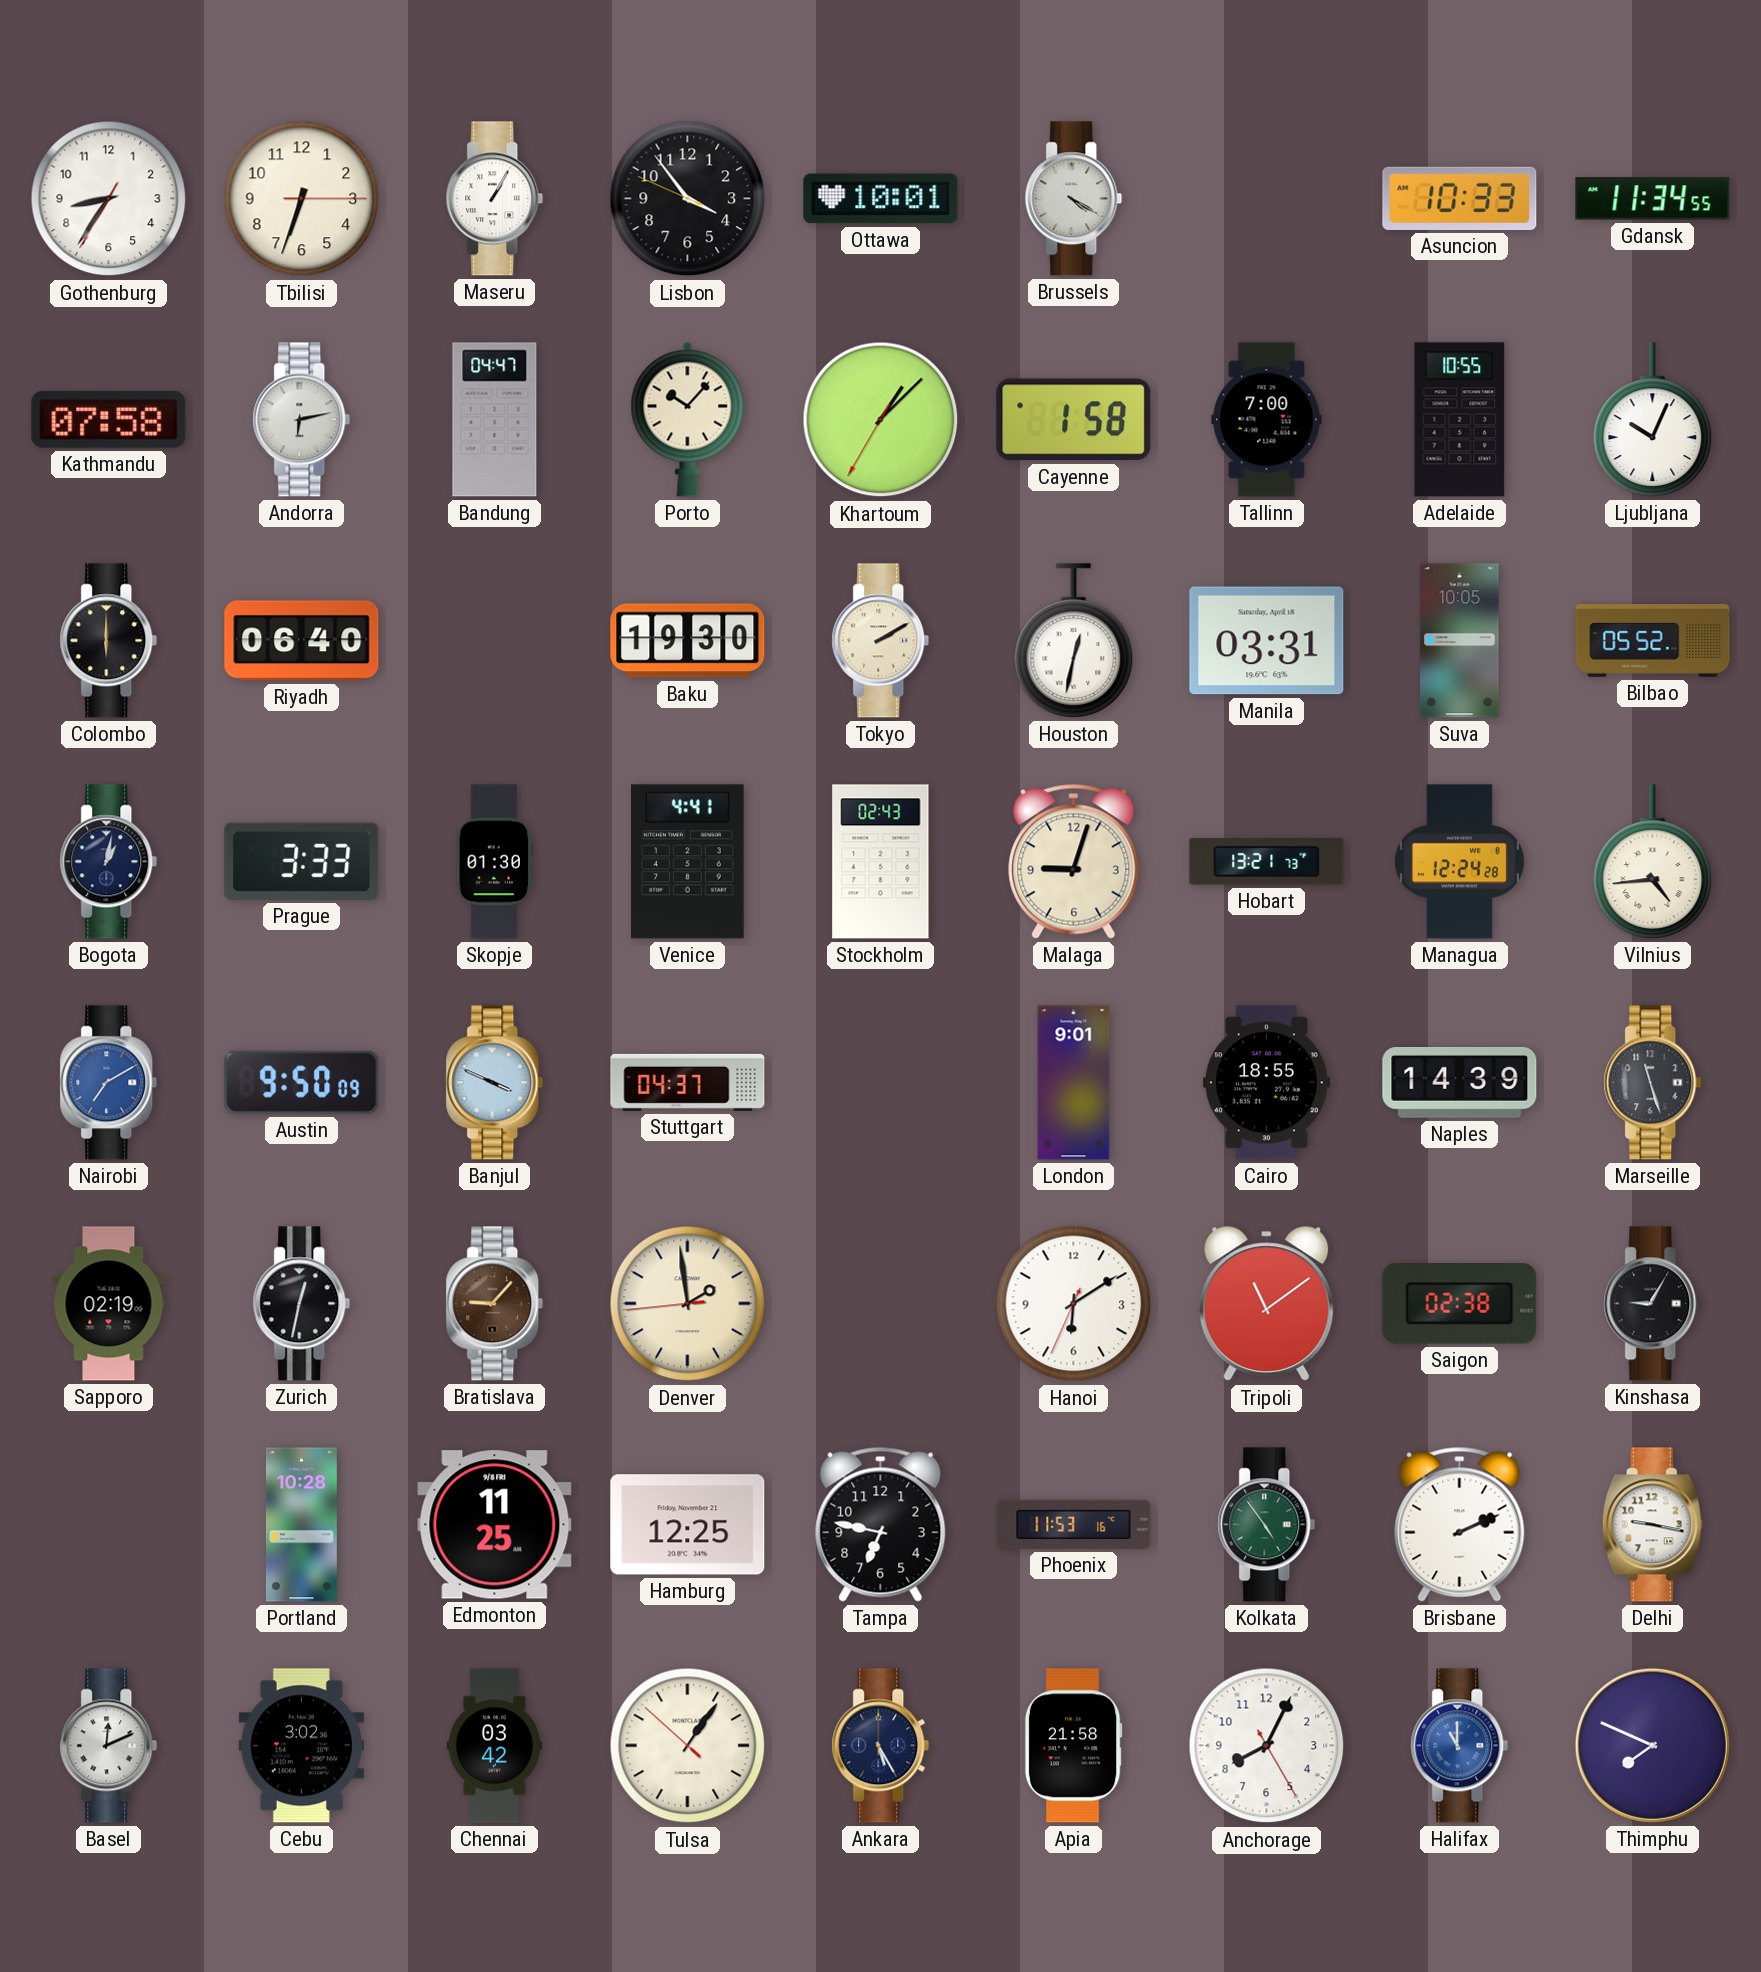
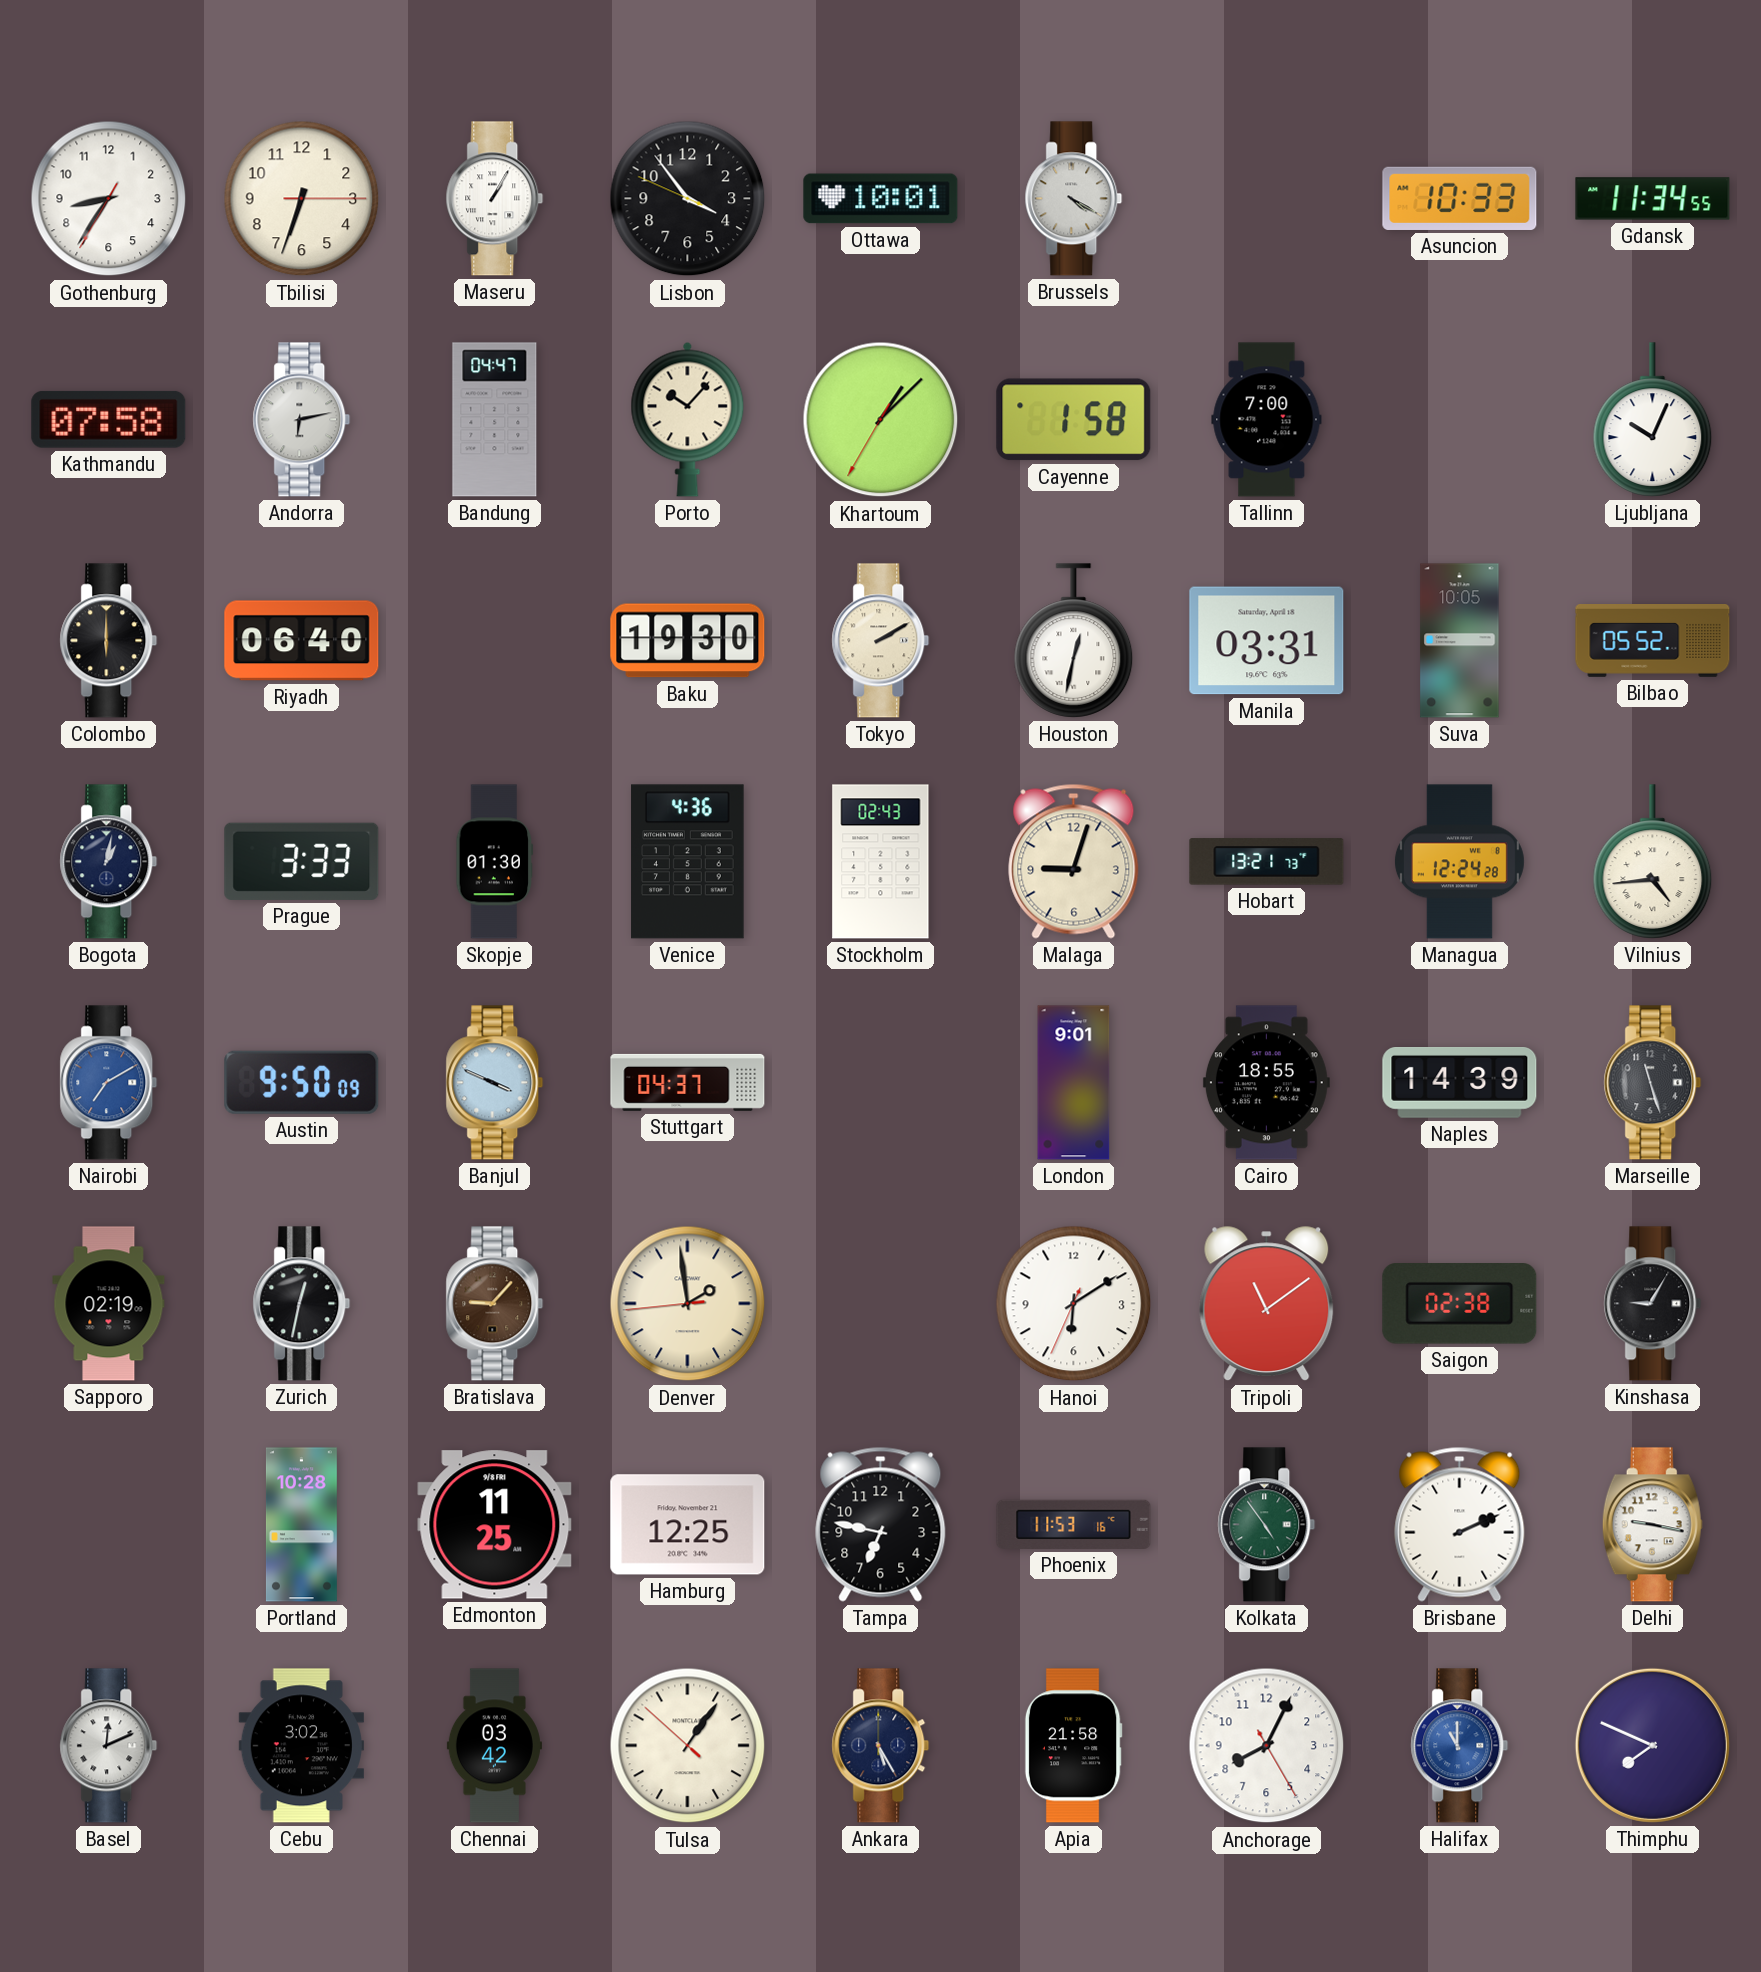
Adelaide: 10:55 -> none
Venice: 4:41 -> 4:36
